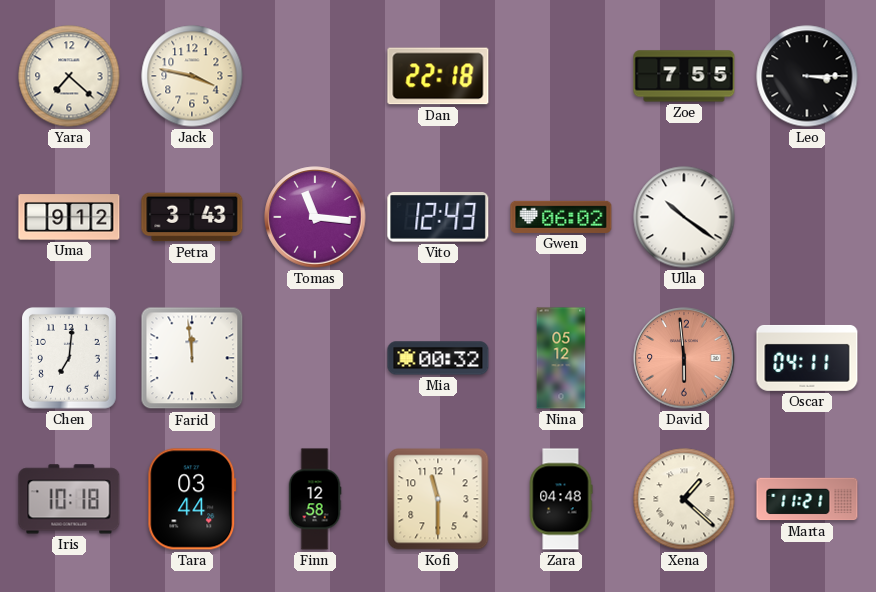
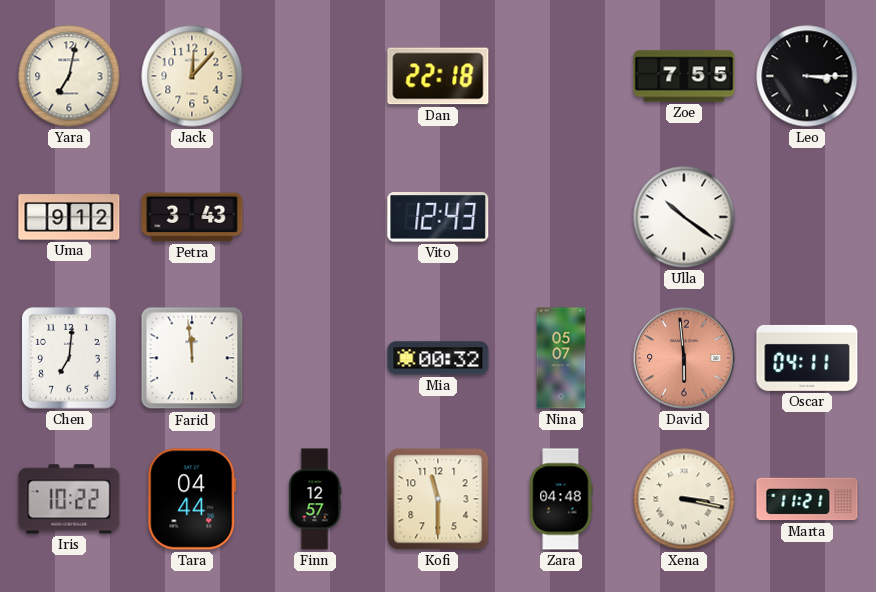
Yara: 7:22 -> 7:02
Jack: 3:47 -> 12:07
Tomas: 11:16 -> none
Gwen: 06:02 -> none
Nina: 05:12 -> 05:07
Iris: 10:18 -> 10:22
Tara: 03:44 -> 04:44
Finn: 12:58 -> 12:57
Xena: 1:22 -> 3:17
